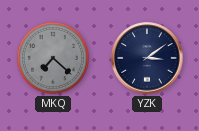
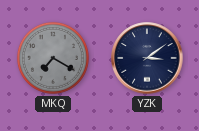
MKQ: 7:22 -> 7:20
